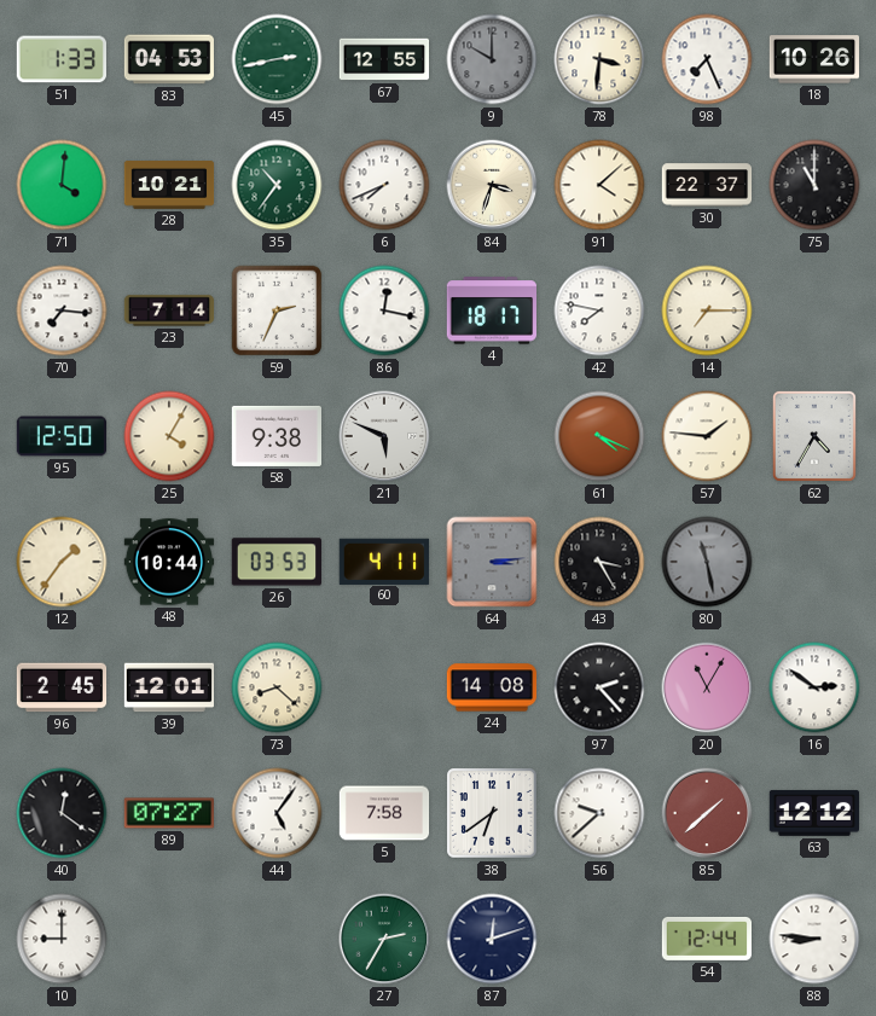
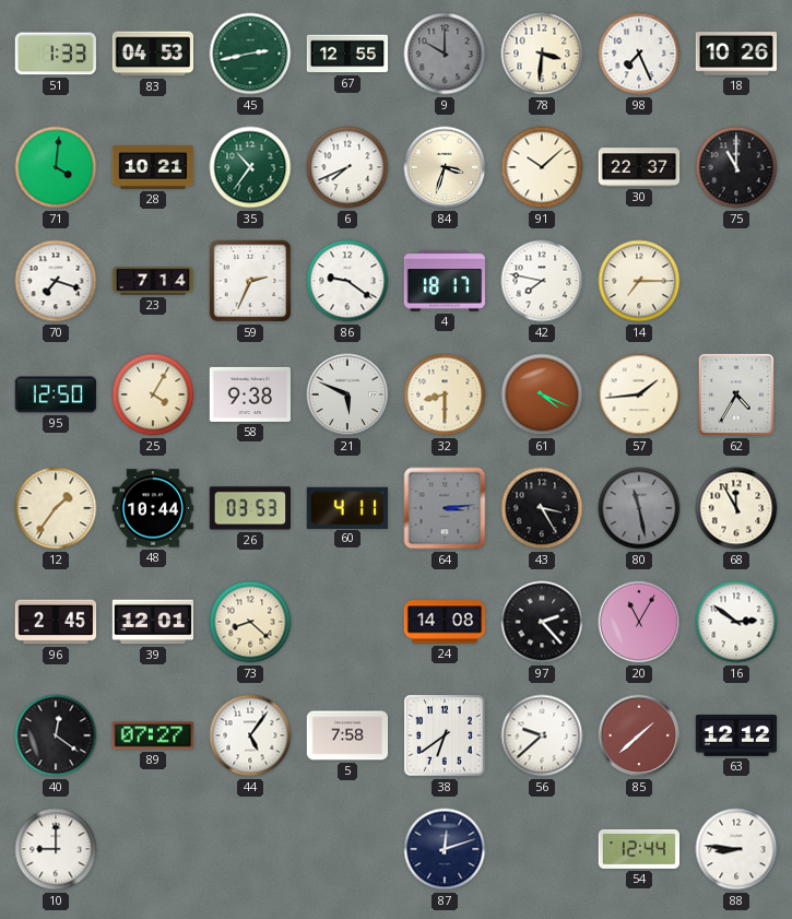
91: 4:08 -> 10:08
70: 7:16 -> 7:18
86: 12:17 -> 9:21
32: none -> 8:30
57: 1:46 -> 1:44
68: none -> 11:55
27: 2:35 -> none
